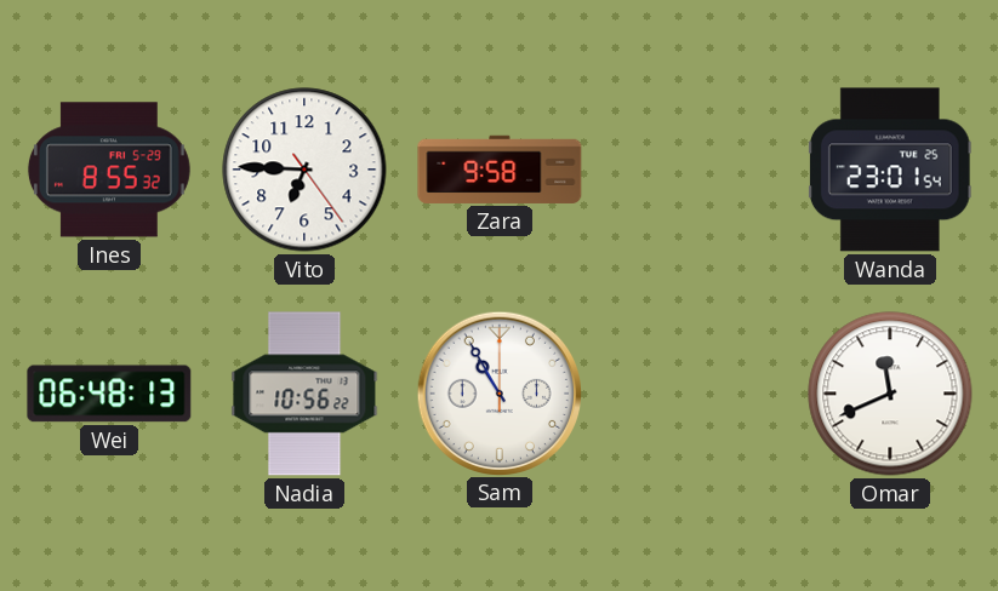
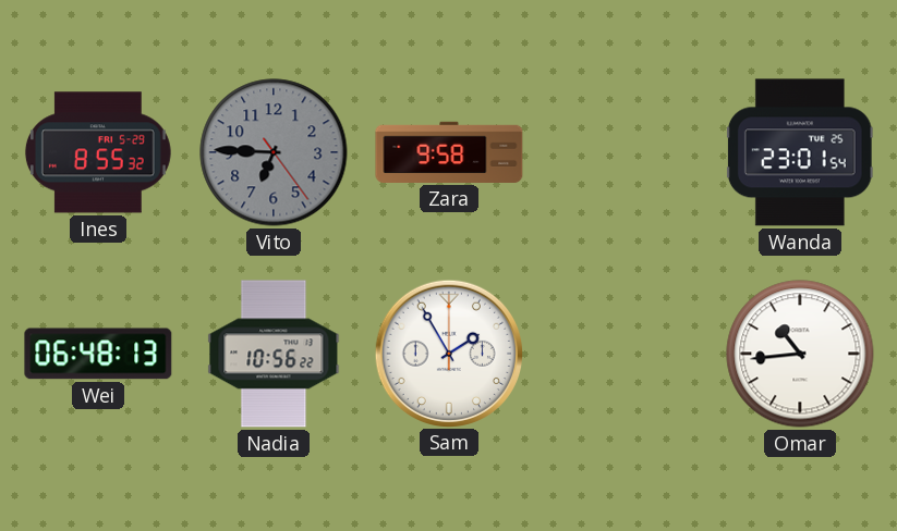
Vito dial: white -> grey
Sam: 10:55 -> 1:55
Omar: 11:41 -> 10:44
